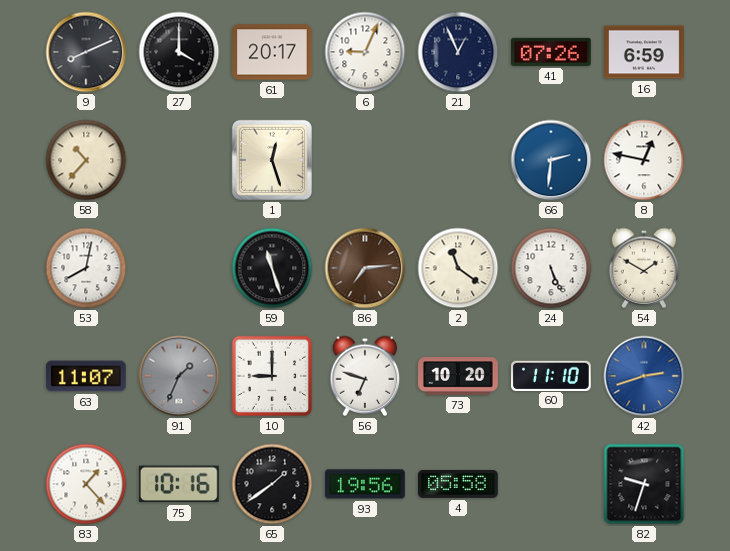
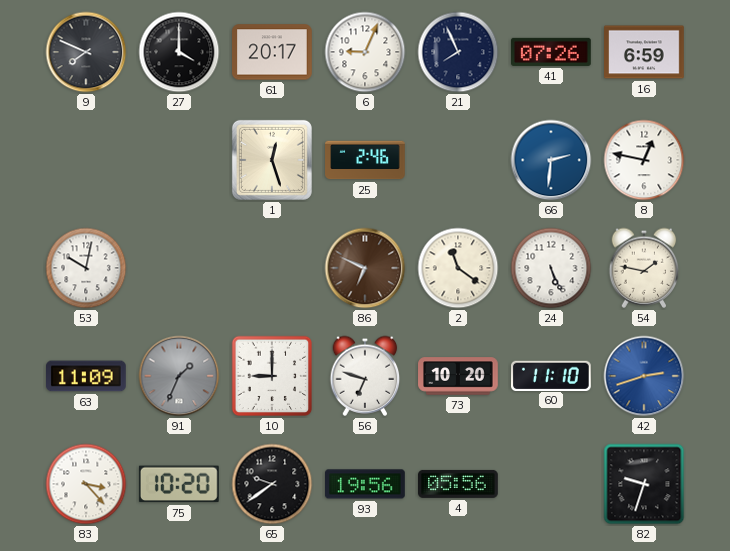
9: 8:11 -> 7:49
21: 12:56 -> 7:56
58: 10:37 -> none
25: none -> 2:46
53: 8:02 -> 10:02
59: 11:27 -> none
86: 7:14 -> 6:49
54: 1:50 -> 1:47
63: 11:07 -> 11:09
83: 1:23 -> 3:23
75: 10:16 -> 10:20
65: 1:39 -> 9:39
4: 05:58 -> 05:56
